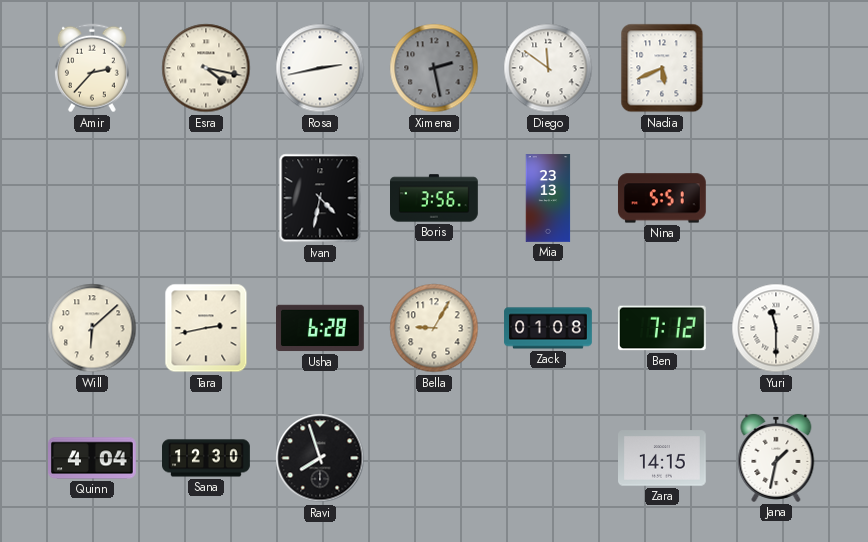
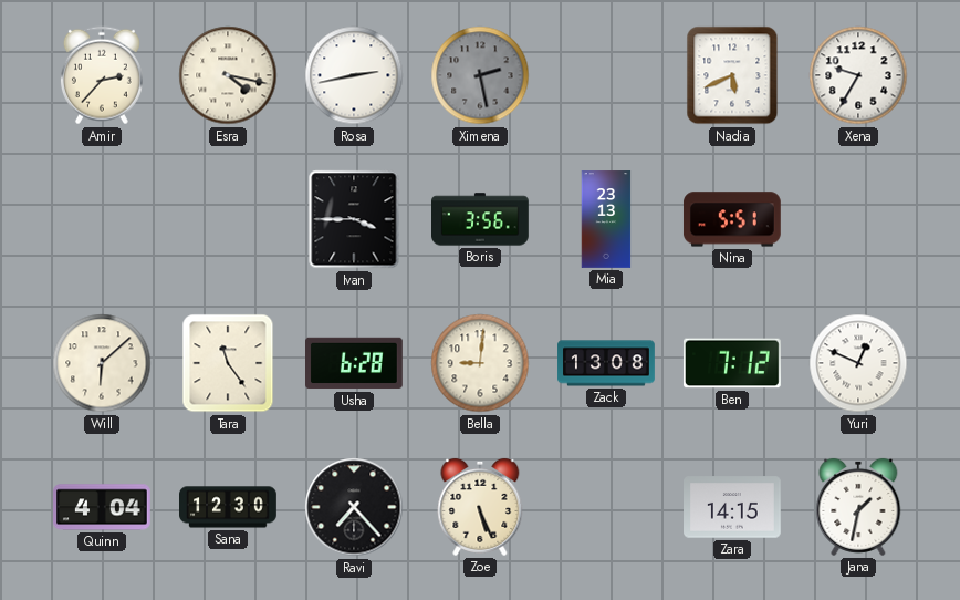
Diego: 11:51 -> none
Xena: none -> 9:35
Ivan: 4:32 -> 3:45
Tara: 2:43 -> 11:24
Bella: 9:05 -> 9:01
Zack: 01:08 -> 13:08
Yuri: 11:30 -> 12:49
Ravi: 7:57 -> 7:23
Zoe: none -> 5:26
